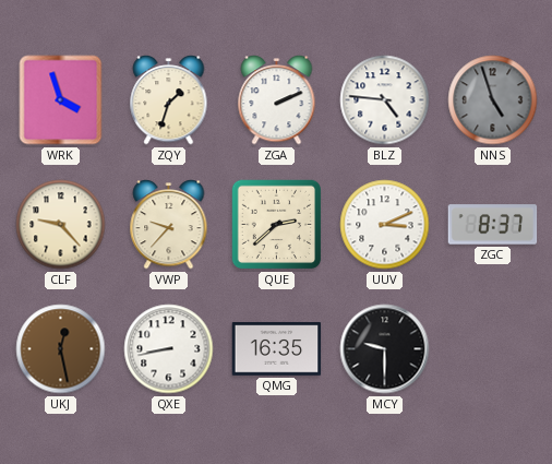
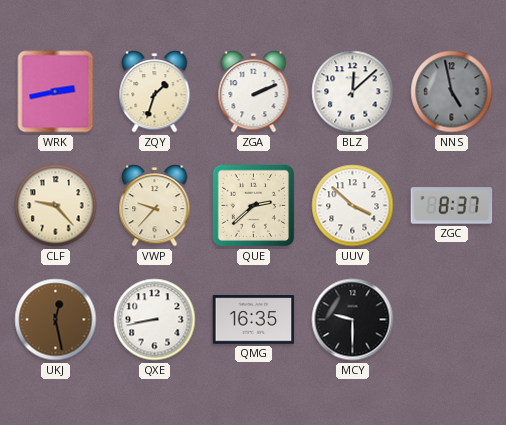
WRK: 3:57 -> 2:43
BLZ: 4:46 -> 12:08
NNS: 4:57 -> 4:58
UUV: 3:11 -> 3:52
